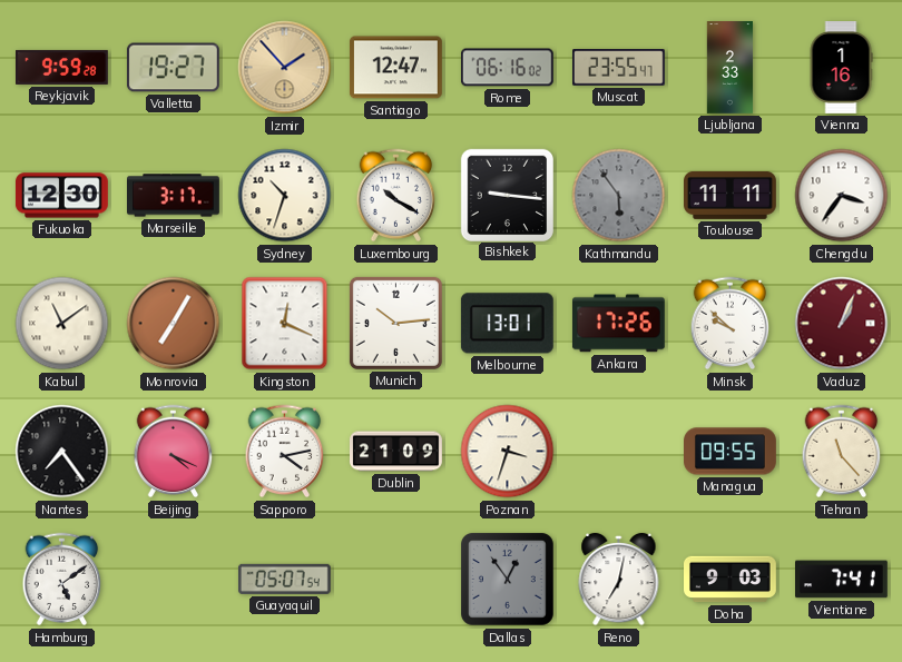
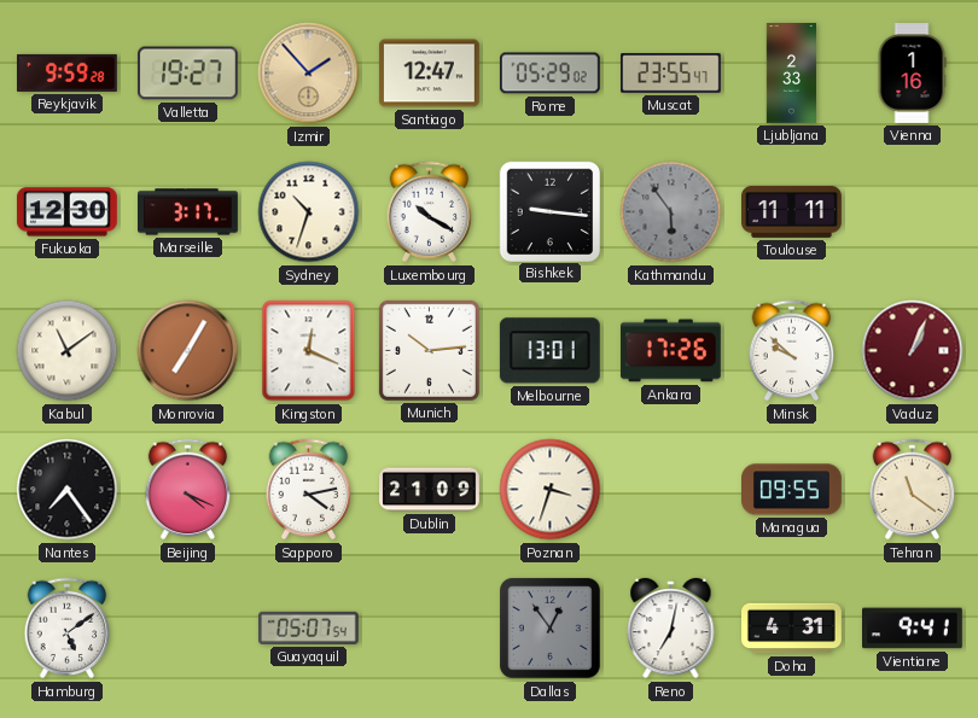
Rome: 06:16 -> 05:29
Chengdu: 3:36 -> none
Tehran: 11:23 -> 11:21
Doha: 9:03 -> 4:31
Vientiane: 7:41 -> 9:41
